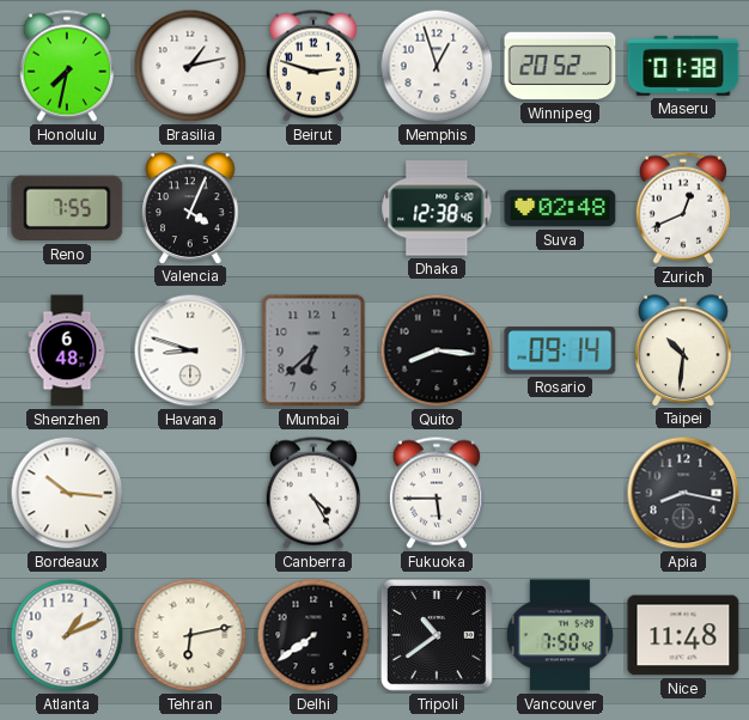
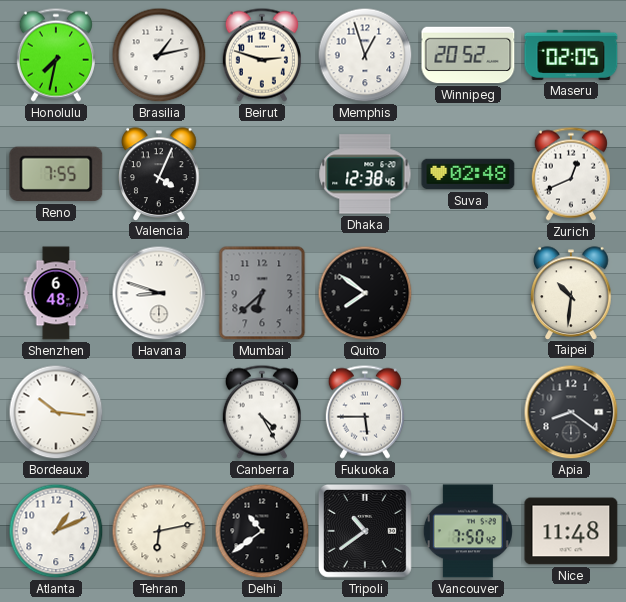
Maseru: 01:38 -> 02:05
Quito: 8:16 -> 7:51
Rosario: 09:14 -> none
Apia: 8:17 -> 8:21
Delhi: 7:39 -> 10:39
